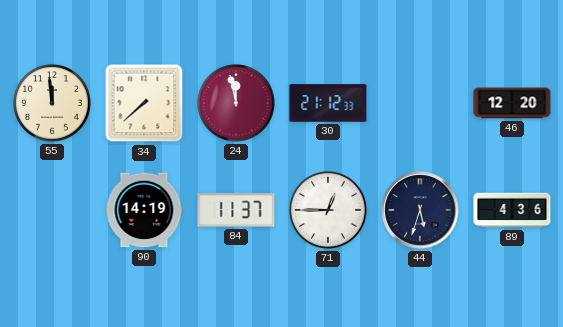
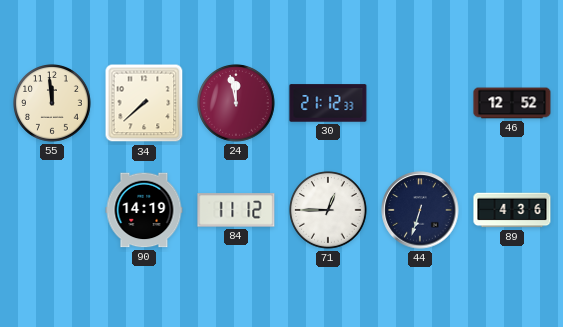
46: 12:20 -> 12:52
84: 11:37 -> 11:12
44: 5:33 -> 6:33
